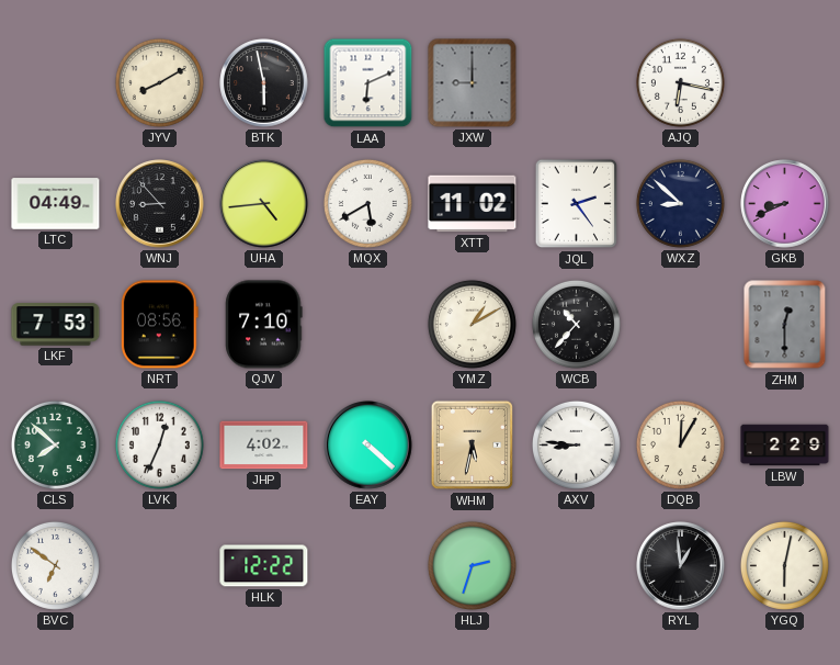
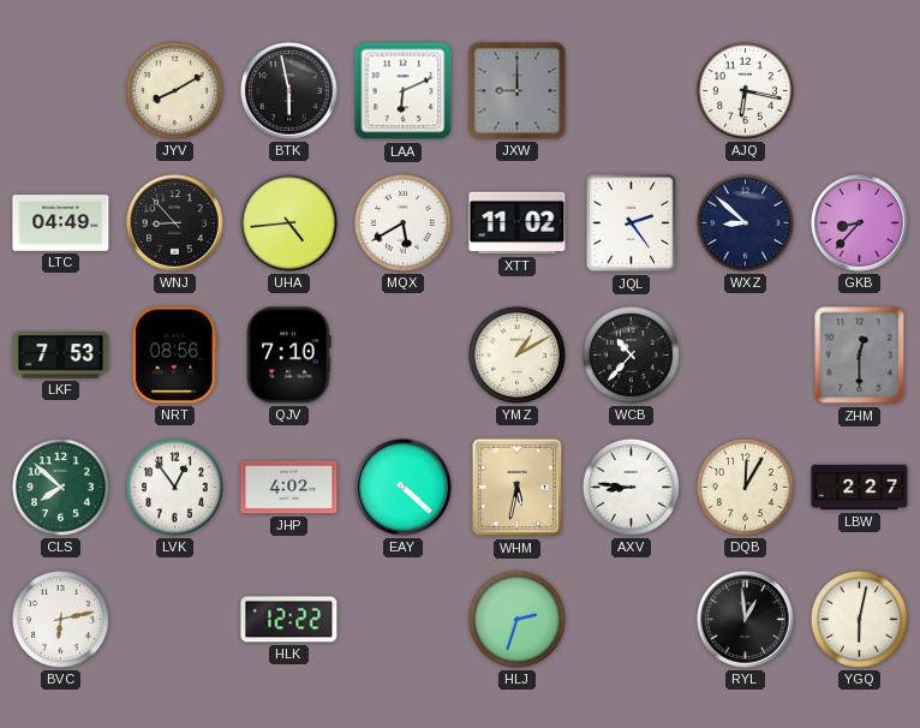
GKB: 8:41 -> 8:37
LVK: 12:34 -> 12:54
LBW: 2:29 -> 2:27
BVC: 6:51 -> 6:13
